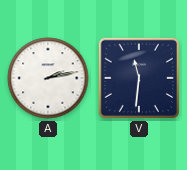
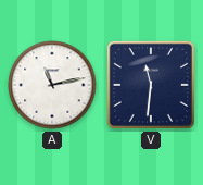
A: 2:13 -> 11:13
